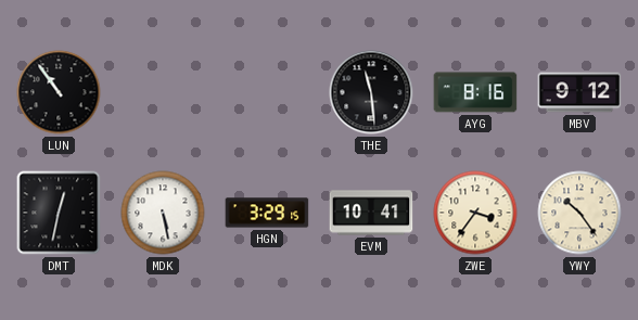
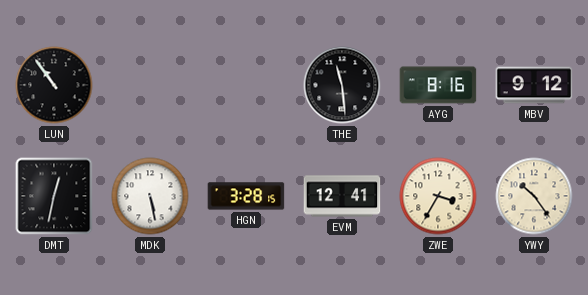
HGN: 3:29 -> 3:28
EVM: 10:41 -> 12:41
ZWE: 3:36 -> 3:35
